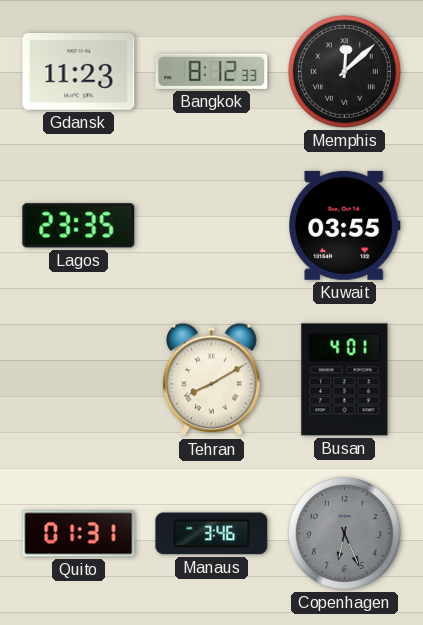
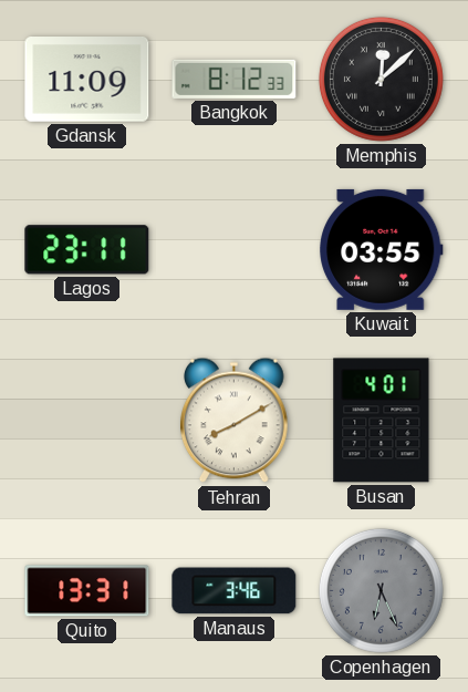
Gdansk: 11:23 -> 11:09
Lagos: 23:35 -> 23:11
Quito: 01:31 -> 13:31
